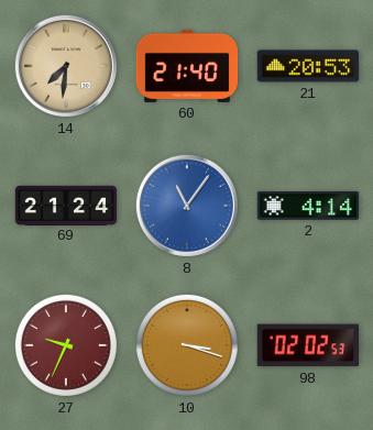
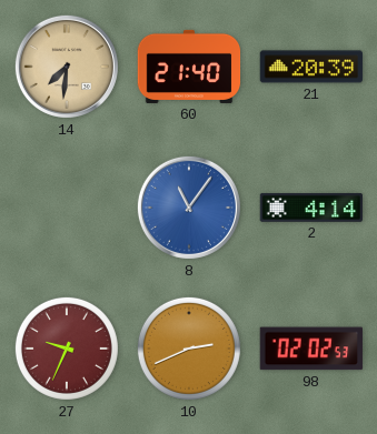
21: 20:53 -> 20:39
69: 21:24 -> none
10: 3:18 -> 2:41
